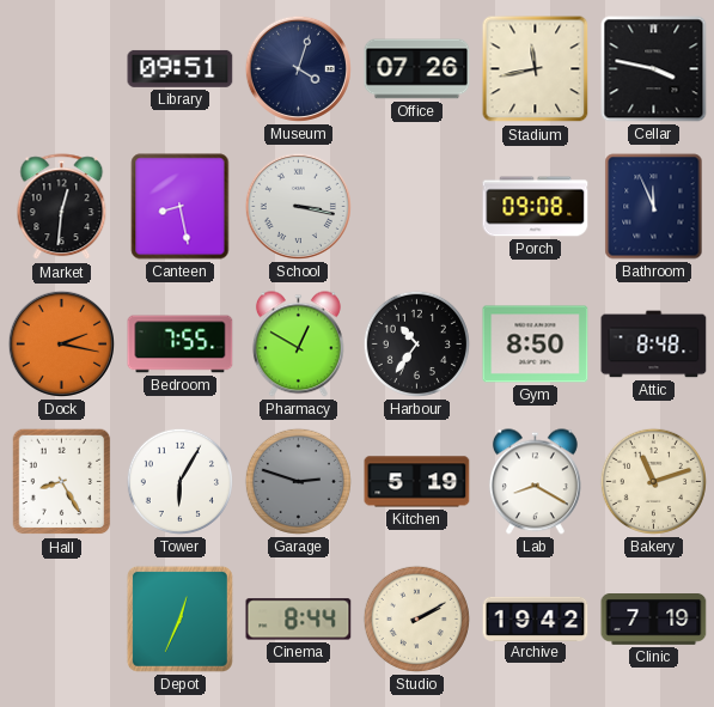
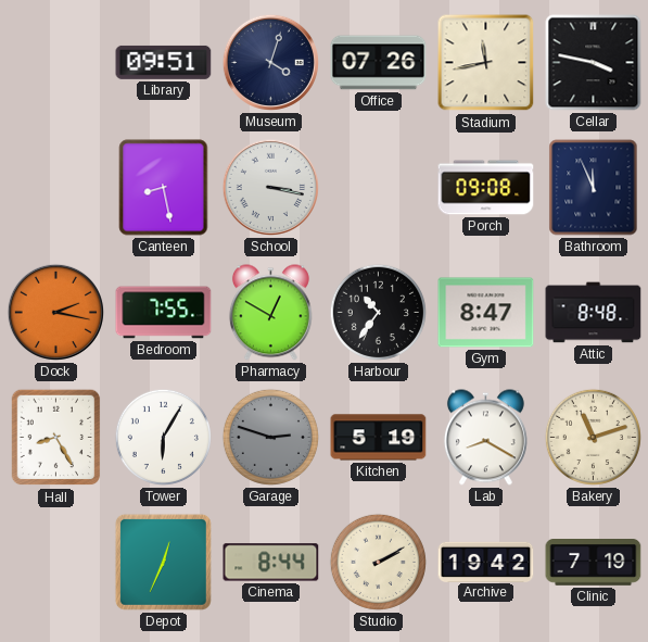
Market: 12:31 -> none
Gym: 8:50 -> 8:47
